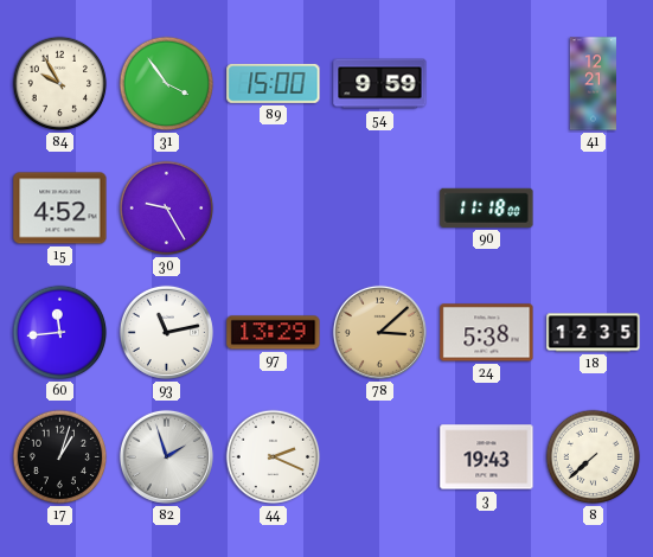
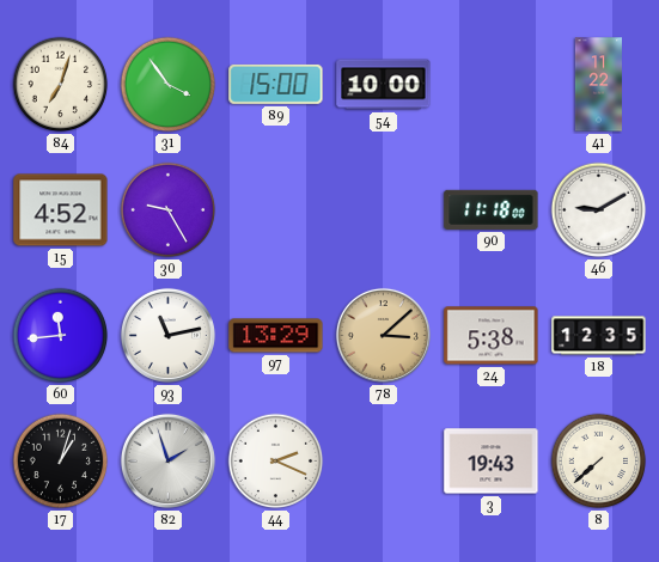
84: 9:55 -> 7:03
54: 9:59 -> 10:00
41: 12:21 -> 11:22
46: none -> 9:10
